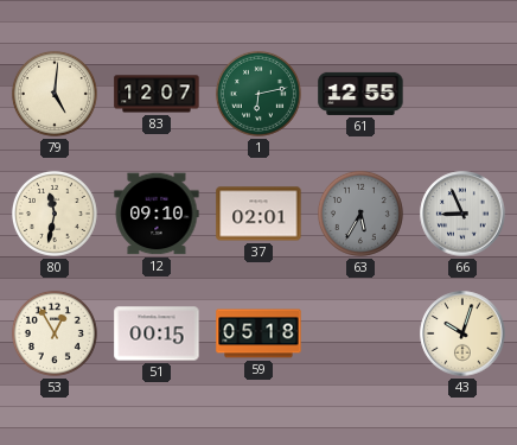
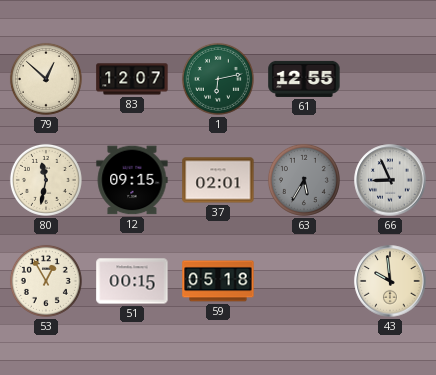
79: 5:01 -> 12:52
12: 09:10 -> 09:15
43: 10:03 -> 9:59
